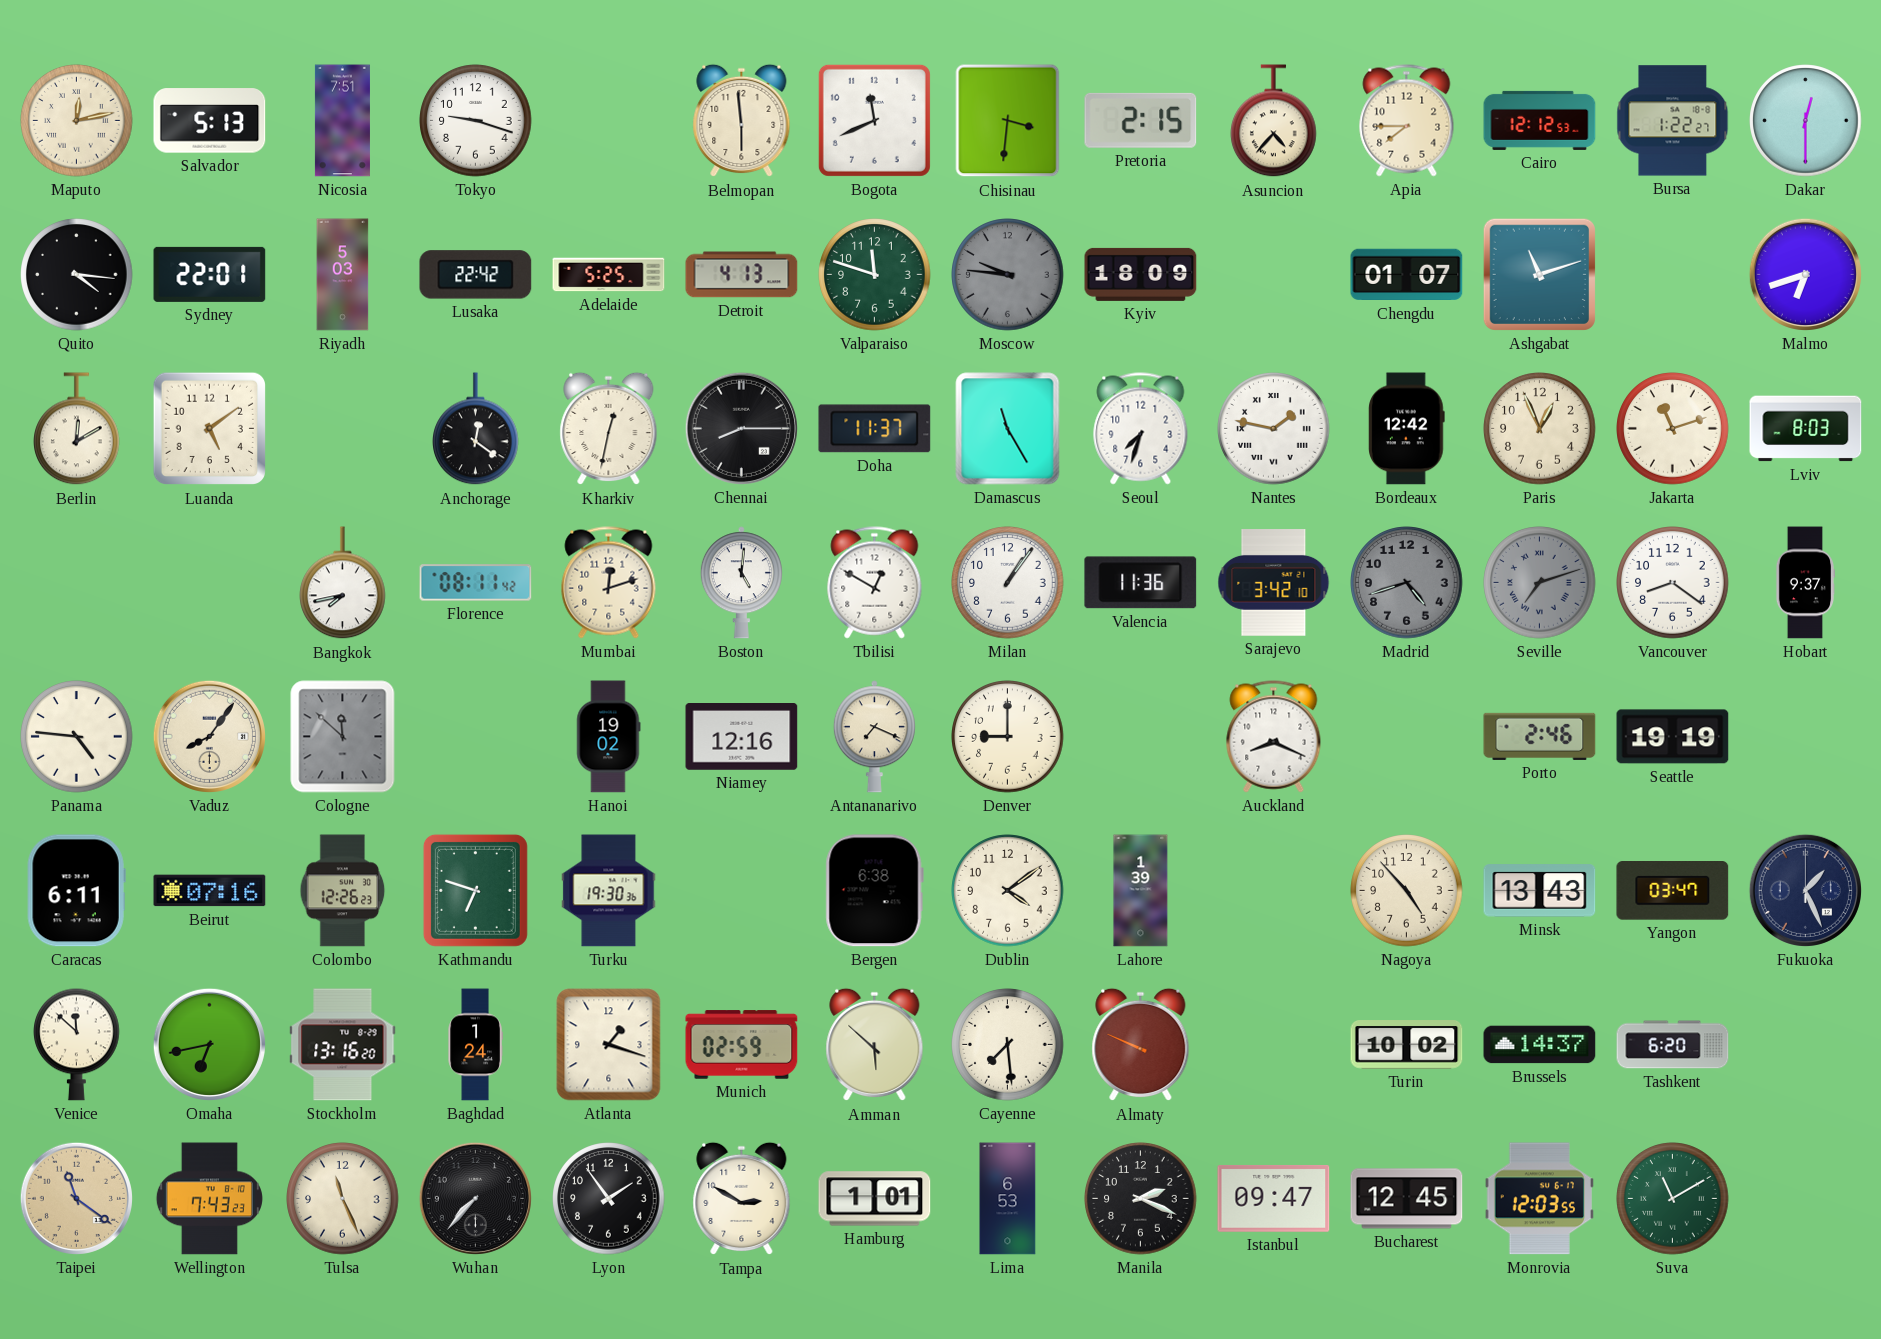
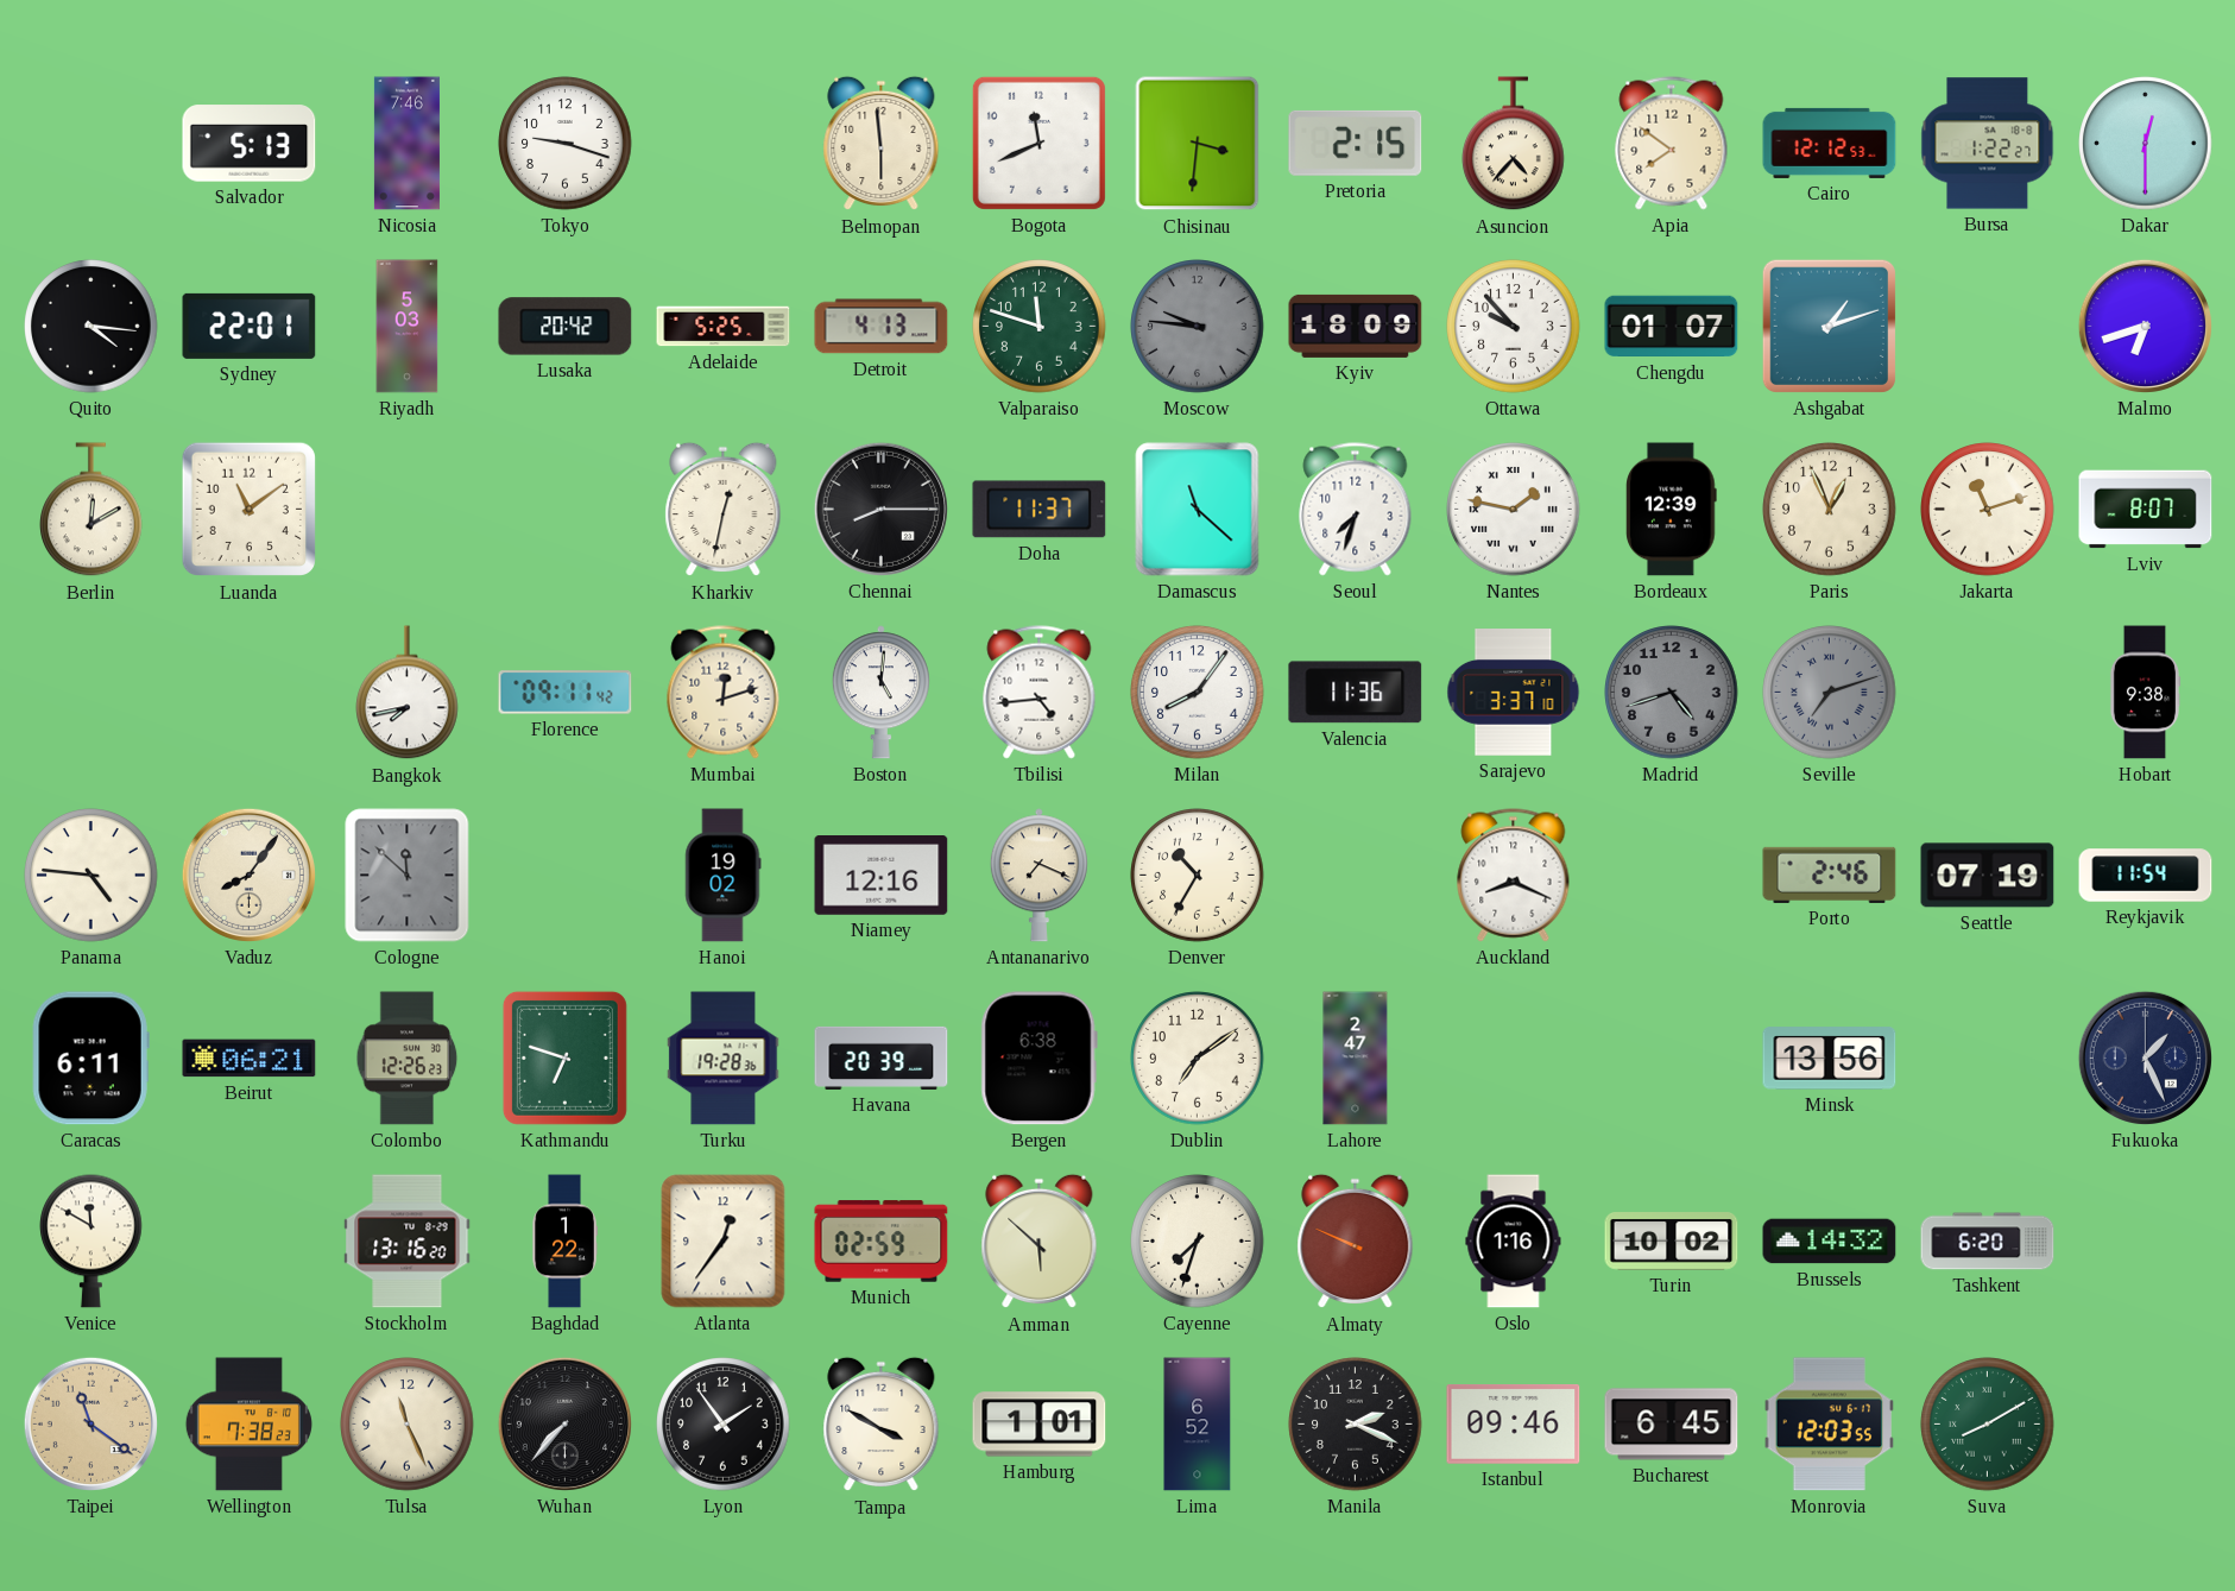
Maputo: 12:13 -> none
Nicosia: 7:51 -> 7:46
Apia: 7:45 -> 7:51
Lusaka: 22:42 -> 20:42
Ottawa: none -> 9:53
Ashgabat: 11:12 -> 1:12
Luanda: 5:09 -> 11:09
Anchorage: 12:21 -> none
Damascus: 11:25 -> 11:22
Bordeaux: 12:42 -> 12:39
Lviv: 8:03 -> 8:07
Florence: 08:11 -> 09:11
Tbilisi: 12:50 -> 4:44
Milan: 1:06 -> 8:06
Sarajevo: 3:42 -> 3:37
Vancouver: 8:21 -> none
Hobart: 9:37 -> 9:38
Denver: 9:00 -> 10:35
Seattle: 19:19 -> 07:19
Reykjavik: none -> 11:54
Beirut: 07:16 -> 06:21
Turku: 19:30 -> 19:28
Havana: none -> 20:39
Dublin: 4:09 -> 7:09
Lahore: 1:39 -> 2:47
Nagoya: 4:53 -> none
Minsk: 13:43 -> 13:56
Yangon: 03:47 -> none
Venice: 11:52 -> 11:50
Omaha: 6:43 -> none
Baghdad: 1:24 -> 1:22
Atlanta: 1:18 -> 12:36
Cayenne: 7:29 -> 7:33
Oslo: none -> 1:16
Brussels: 14:37 -> 14:32
Wellington: 7:43 -> 7:38
Tampa: 2:50 -> 3:50
Lima: 6:53 -> 6:52
Istanbul: 09:47 -> 09:46
Bucharest: 12:45 -> 6:45
Suva: 11:10 -> 8:10
